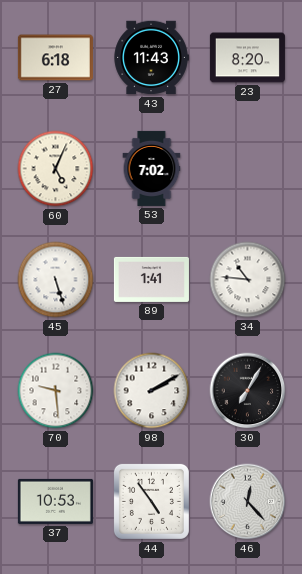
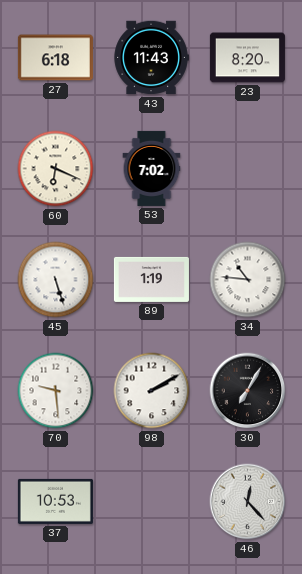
60: 5:04 -> 6:19
89: 1:41 -> 1:19
44: 4:54 -> none
